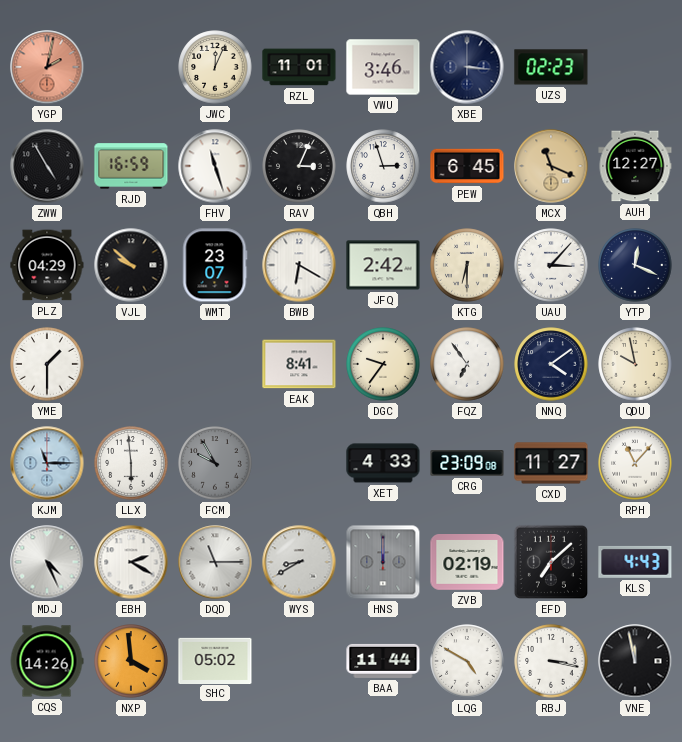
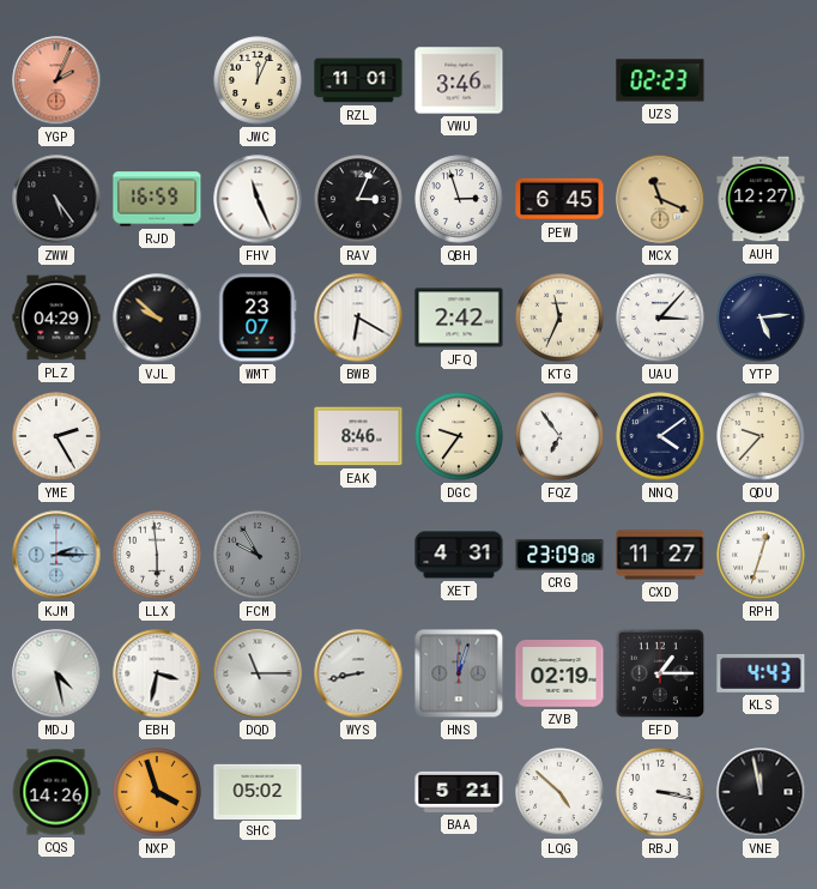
YGP: 2:02 -> 2:04
XBE: 3:16 -> none
ZWW: 4:55 -> 5:24
FHV: 11:27 -> 11:26
KTG: 6:30 -> 11:34
YTP: 12:19 -> 5:14
YME: 1:30 -> 2:25
EAK: 8:41 -> 8:46
QDU: 9:58 -> 9:37
KJM: 11:15 -> 2:15
XET: 4:33 -> 4:31
RPH: 11:07 -> 12:33
MDJ: 4:26 -> 4:28
EBH: 2:20 -> 3:32
WYS: 8:40 -> 8:43
HNS: 12:00 -> 12:03
EFD: 7:08 -> 1:15
NXP: 3:59 -> 3:57
BAA: 11:44 -> 5:21
LQG: 4:50 -> 4:52
